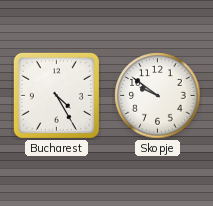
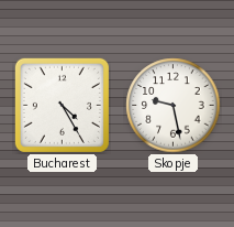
Skopje: 9:51 -> 9:28
